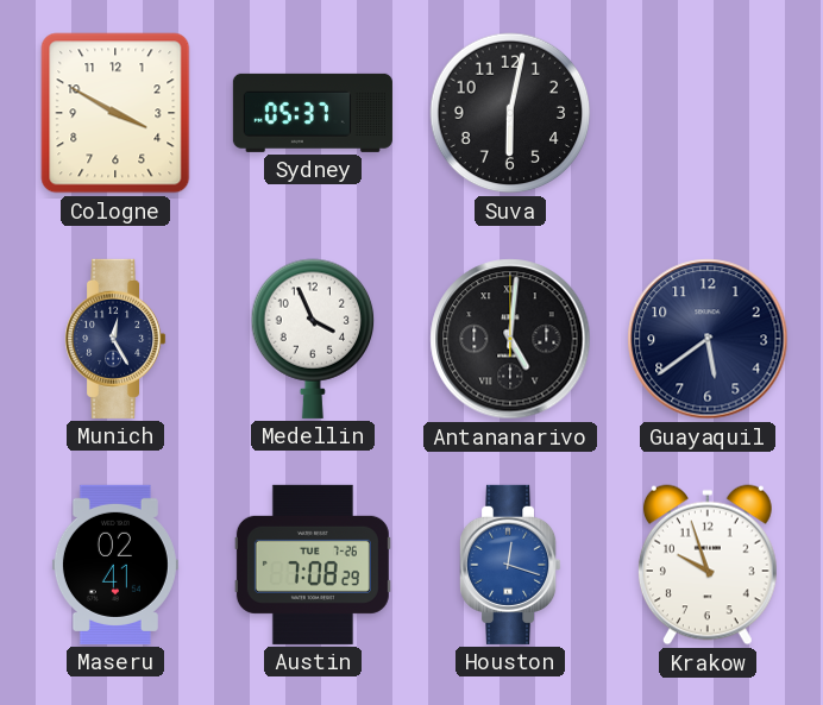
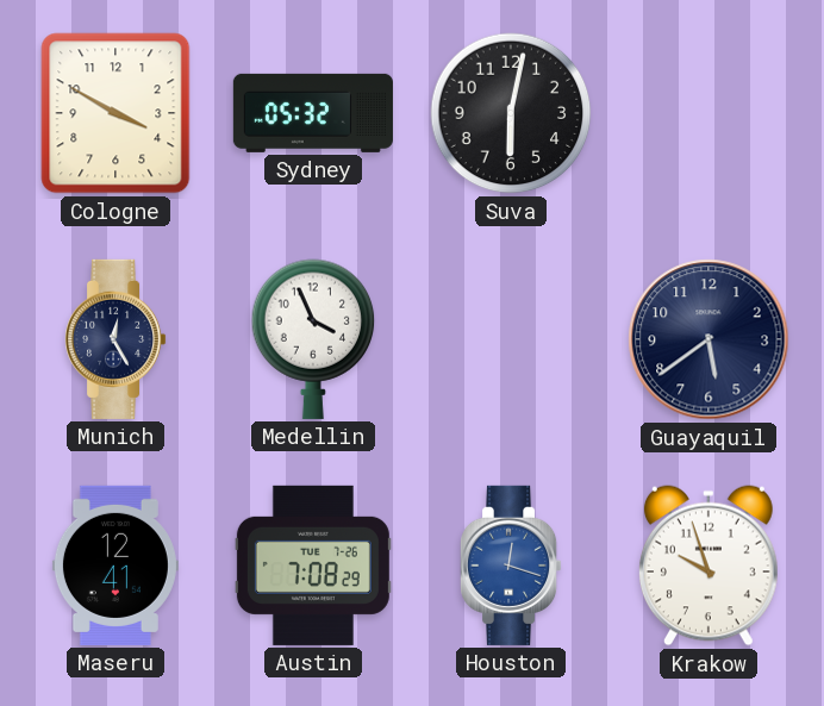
Sydney: 05:37 -> 05:32
Antananarivo: 5:01 -> none
Maseru: 02:41 -> 12:41
